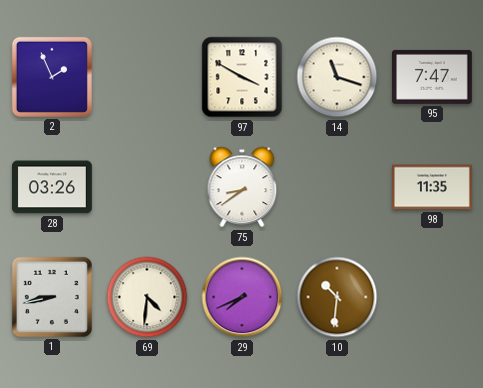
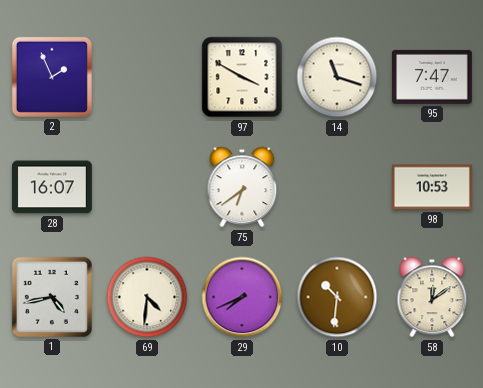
28: 03:26 -> 16:07
75: 8:39 -> 6:39
98: 11:35 -> 10:53
1: 8:43 -> 4:43
58: none -> 12:09
